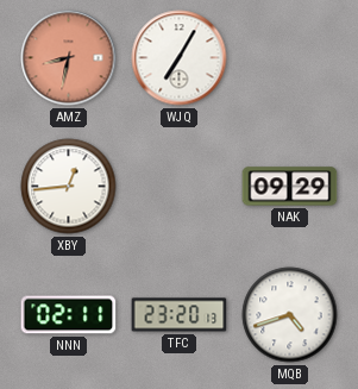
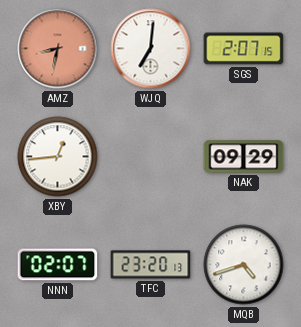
WJQ: 7:05 -> 7:01
SGS: none -> 2:07
NNN: 02:11 -> 02:07
